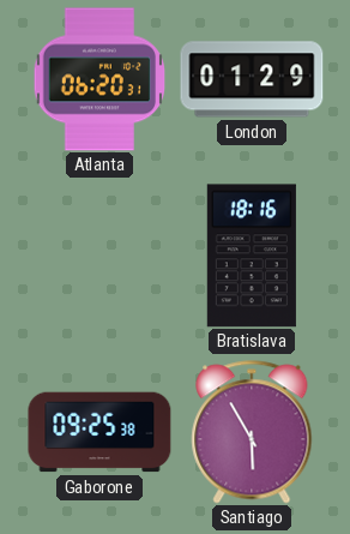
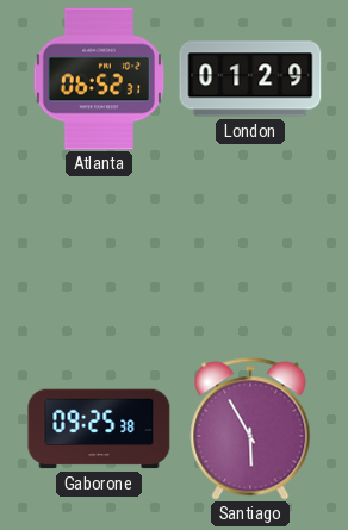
Atlanta: 06:20 -> 06:52
Bratislava: 18:16 -> none
